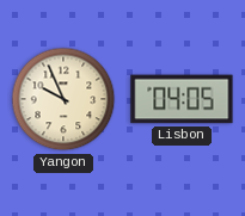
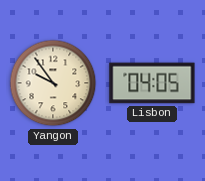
Yangon: 9:56 -> 9:54
